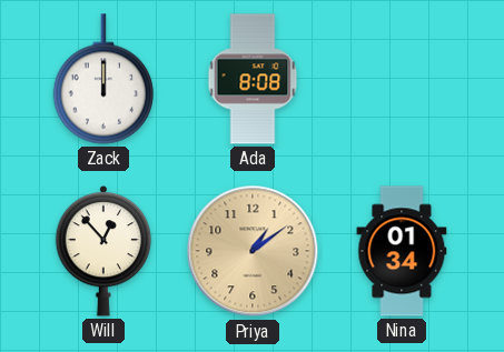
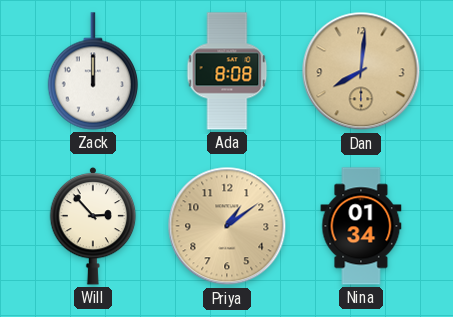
Dan: none -> 8:01
Will: 12:53 -> 2:53
